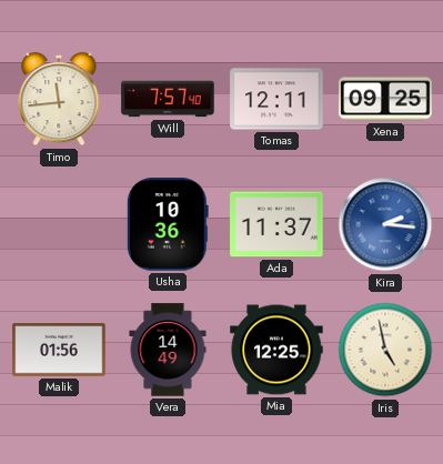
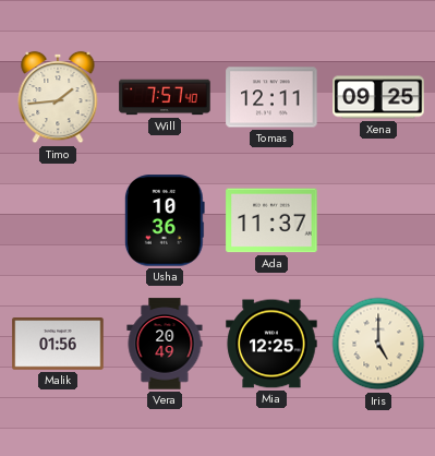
Timo: 11:44 -> 1:44
Kira: 2:16 -> none
Vera: 14:49 -> 20:49
Iris: 4:58 -> 5:00
